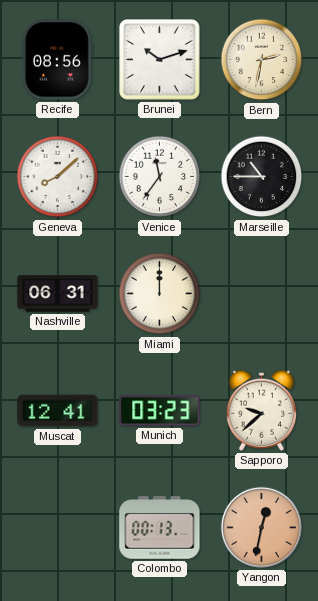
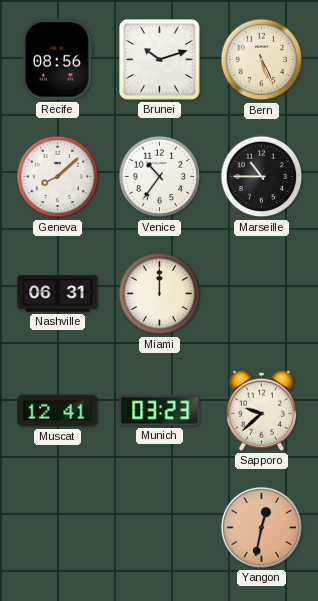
Bern: 2:32 -> 5:26
Venice: 11:36 -> 10:36
Colombo: 00:13 -> none
